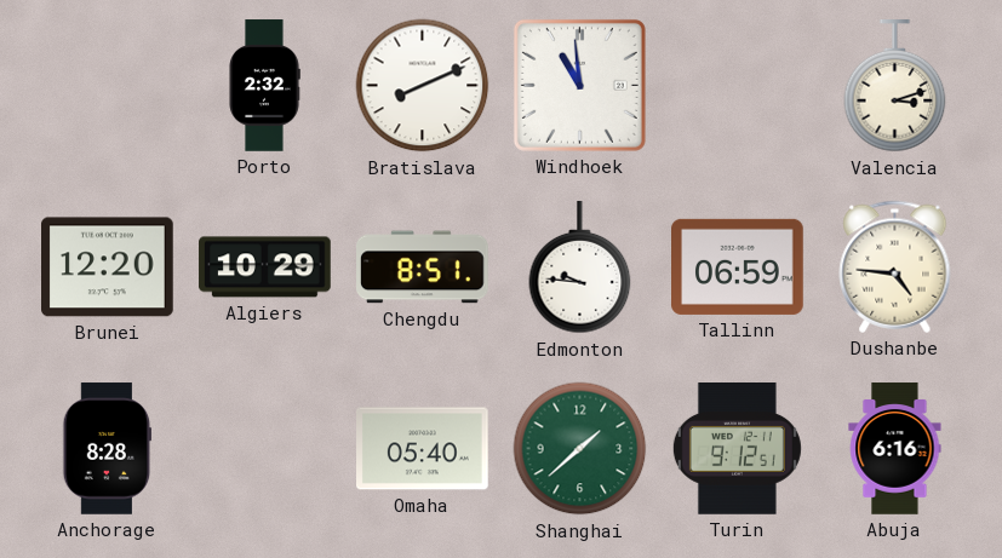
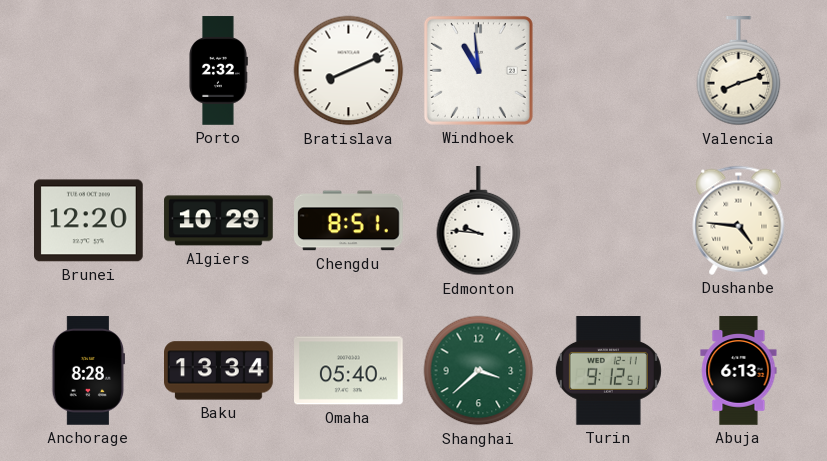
Valencia: 3:12 -> 8:12
Tallinn: 06:59 -> none
Baku: none -> 13:34
Shanghai: 1:38 -> 3:38
Abuja: 6:16 -> 6:13
